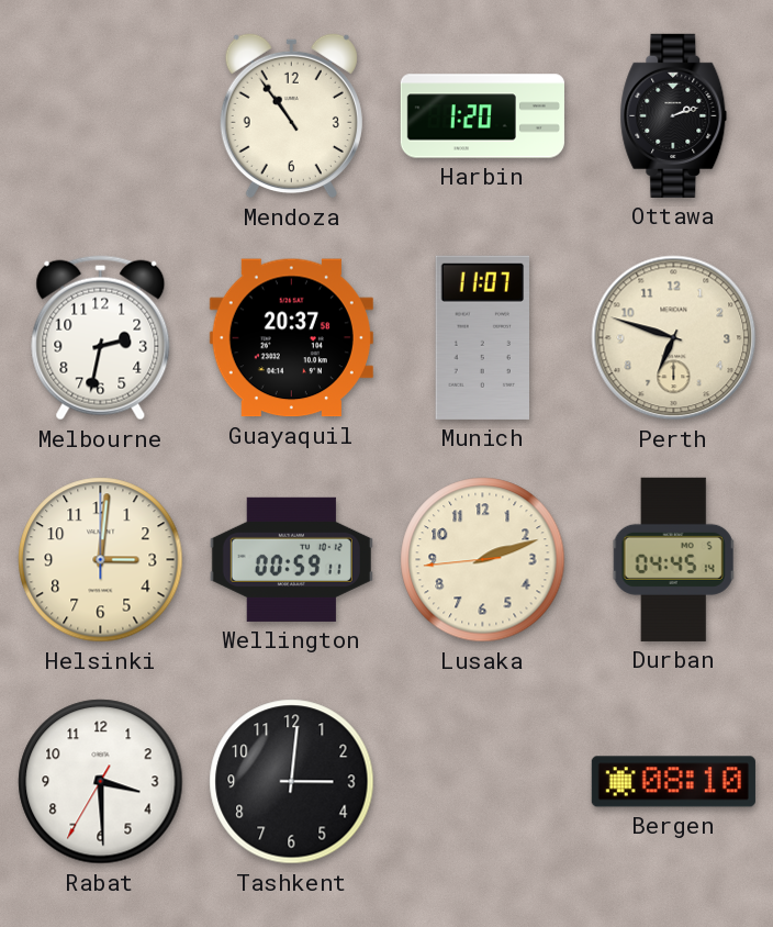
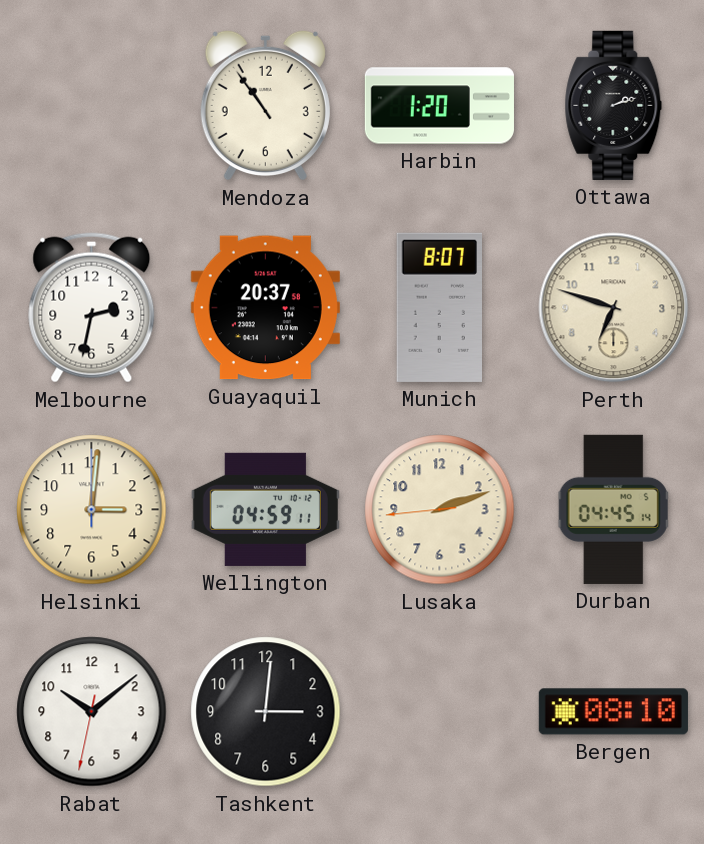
Munich: 11:07 -> 8:07
Wellington: 00:59 -> 04:59
Rabat: 3:29 -> 10:08
